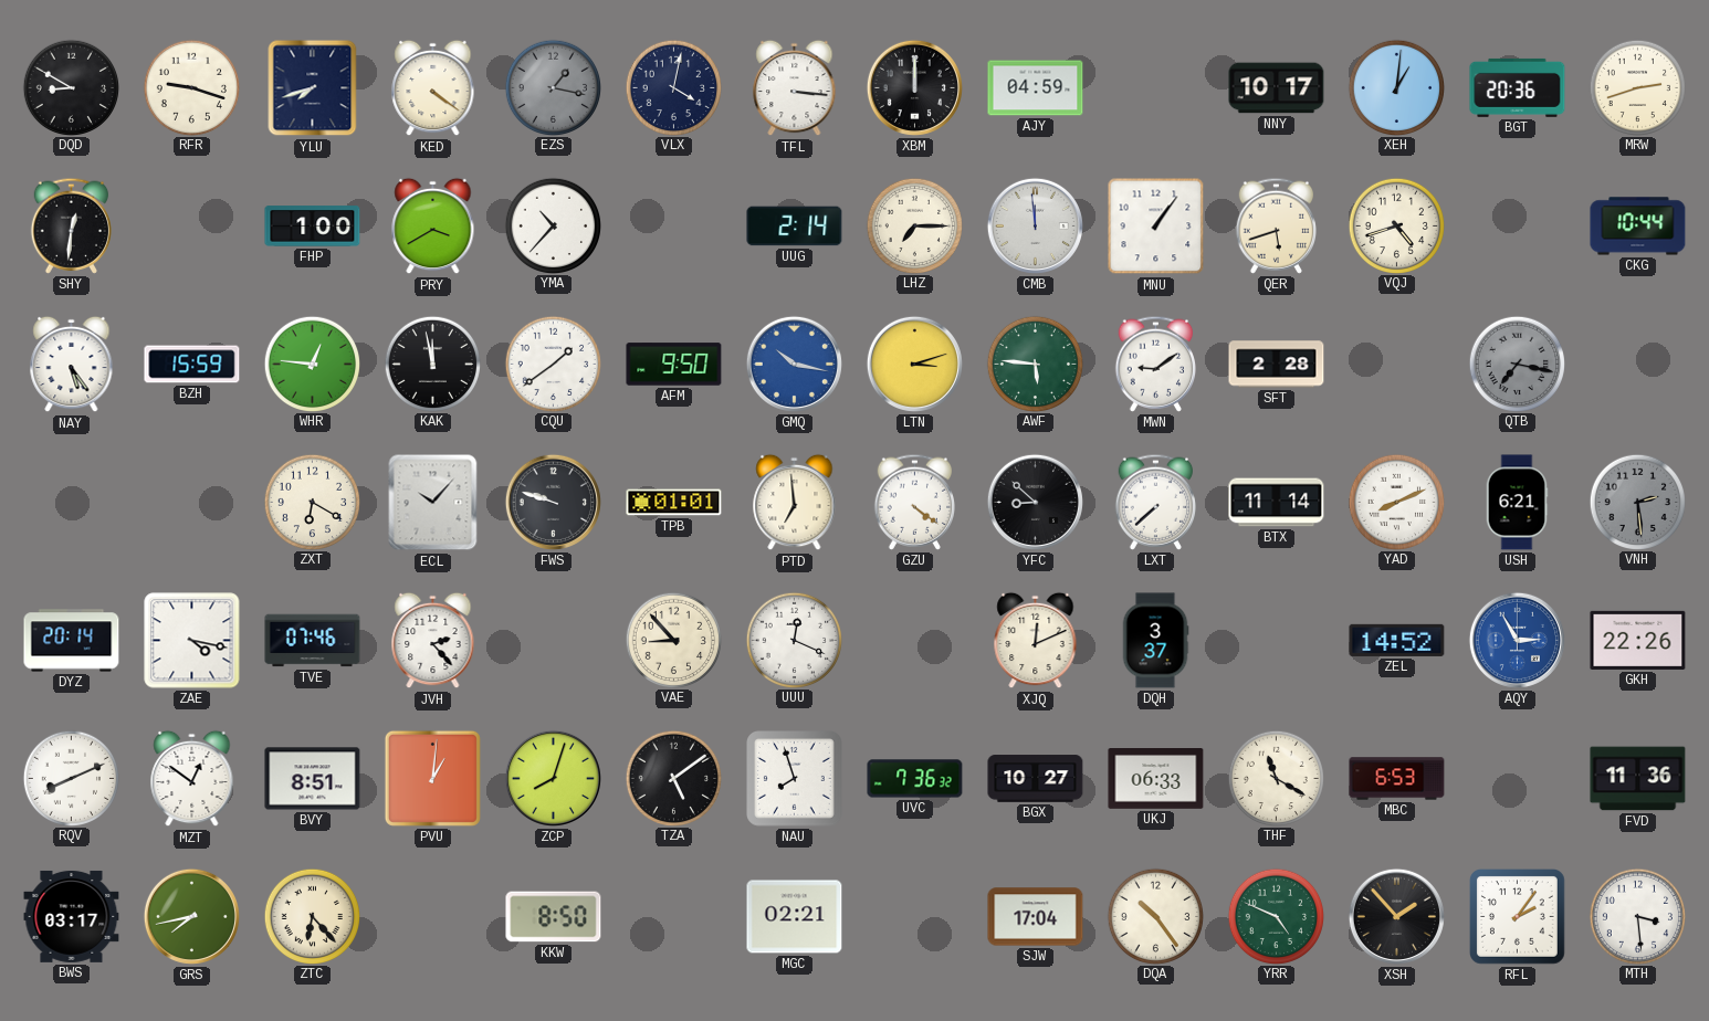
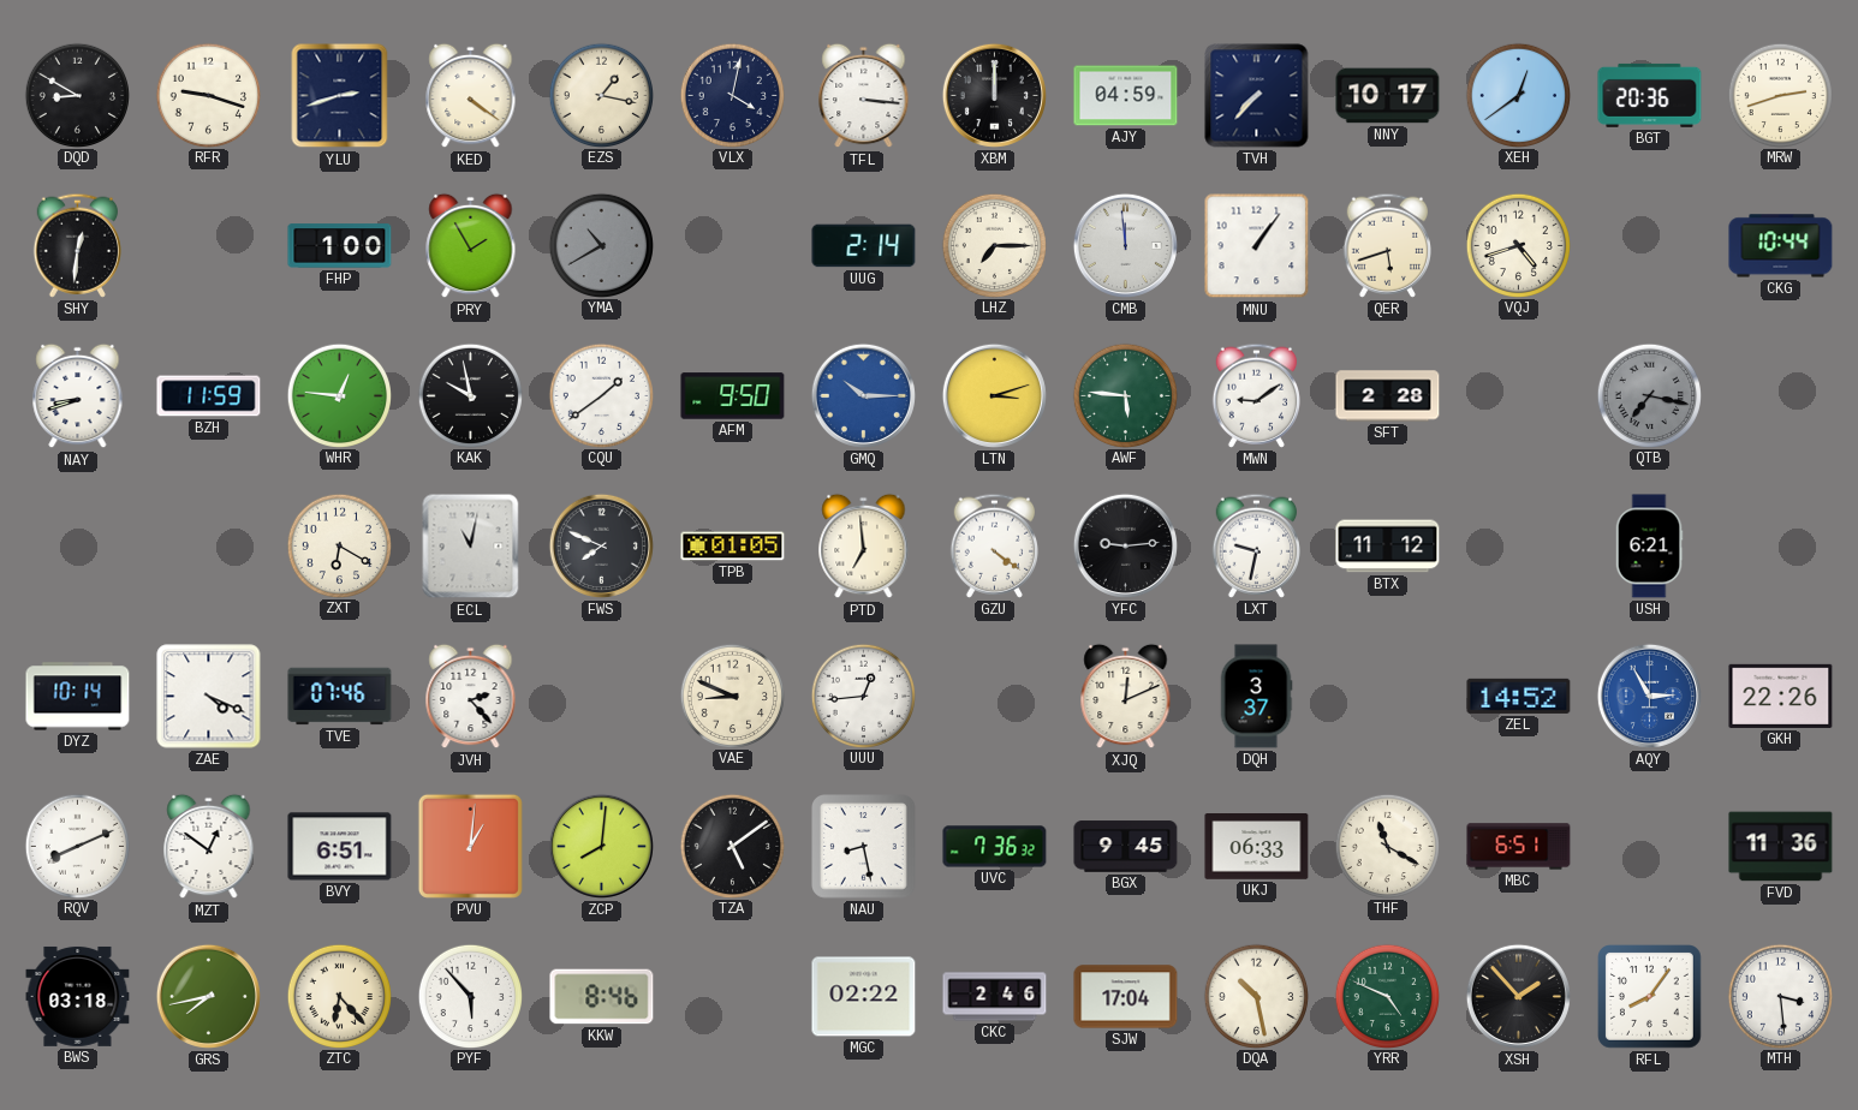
YLU: 7:42 -> 2:42
EZS dial: grey -> cream
TVH: none -> 7:37
XEH: 1:01 -> 12:39
PRY: 3:40 -> 1:55
YMA: 10:37 -> 10:40
YMA dial: white -> grey
NAY: 5:24 -> 8:42
BZH: 15:59 -> 11:59
KAK: 11:58 -> 9:58
GMQ: 10:17 -> 10:15
ECL: 10:07 -> 11:02
FWS: 9:48 -> 7:49
TPB: 01:01 -> 01:05
YFC: 8:52 -> 9:14
LXT: 7:38 -> 9:32
BTX: 11:14 -> 11:12
YAD: 8:11 -> none
VNH: 2:29 -> none
DYZ: 20:14 -> 10:14
ZAE: 4:17 -> 4:19
VAE: 8:53 -> 8:49
UUU: 12:19 -> 12:44
BVY: 8:51 -> 6:51
ZCP: 8:03 -> 8:01
NAU: 7:57 -> 8:28
BGX: 10:27 -> 9:45
MBC: 6:53 -> 6:51
BWS: 03:17 -> 03:18
PYF: none -> 5:53
KKW: 8:50 -> 8:46
MGC: 02:21 -> 02:22
CKC: none -> 2:46
DQA: 10:24 -> 10:28
RFL: 2:06 -> 8:06
